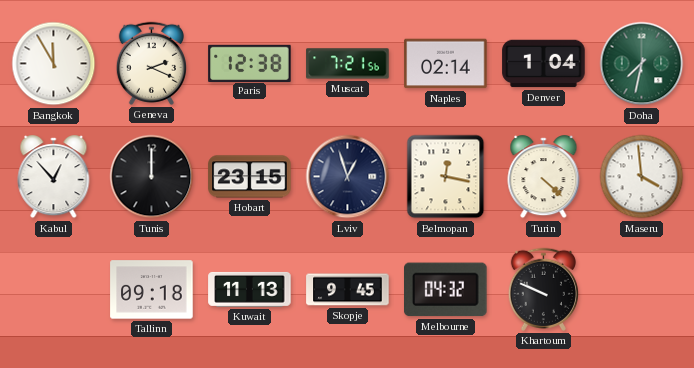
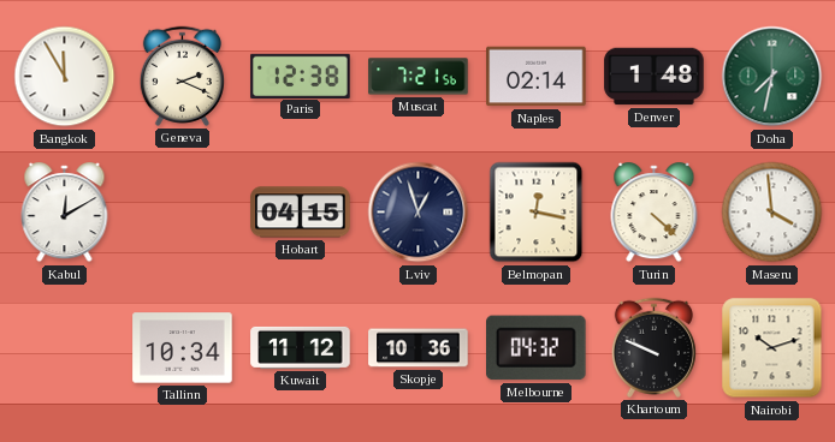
Denver: 1:04 -> 1:48
Kabul: 12:53 -> 12:10
Tunis: 12:00 -> none
Hobart: 23:15 -> 04:15
Tallinn: 09:18 -> 10:34
Kuwait: 11:13 -> 11:12
Skopje: 9:45 -> 10:36
Nairobi: none -> 10:12
